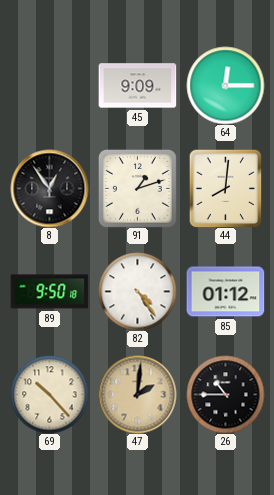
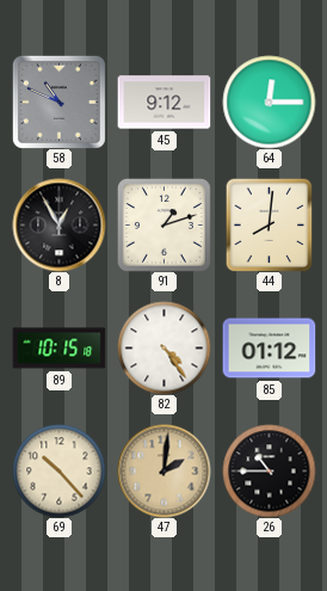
58: none -> 10:49
45: 9:09 -> 9:12
8: 12:54 -> 12:55
89: 9:50 -> 10:15
